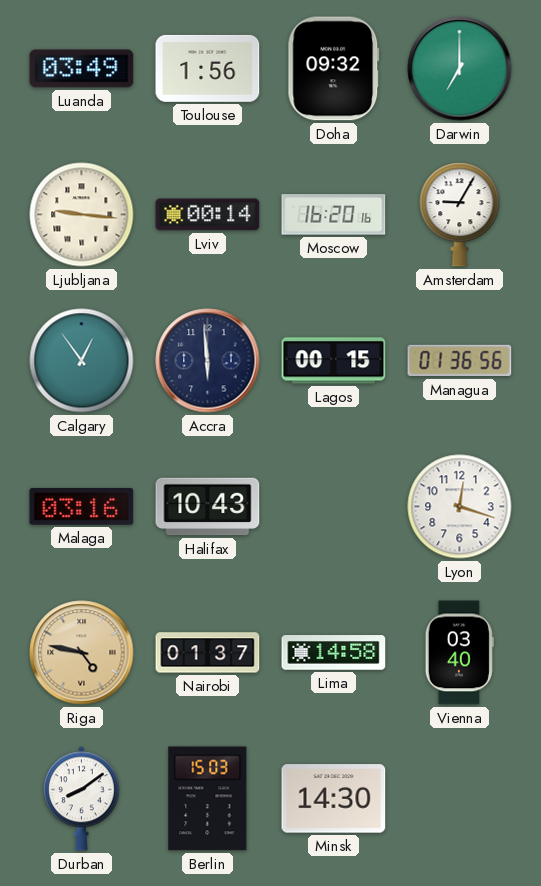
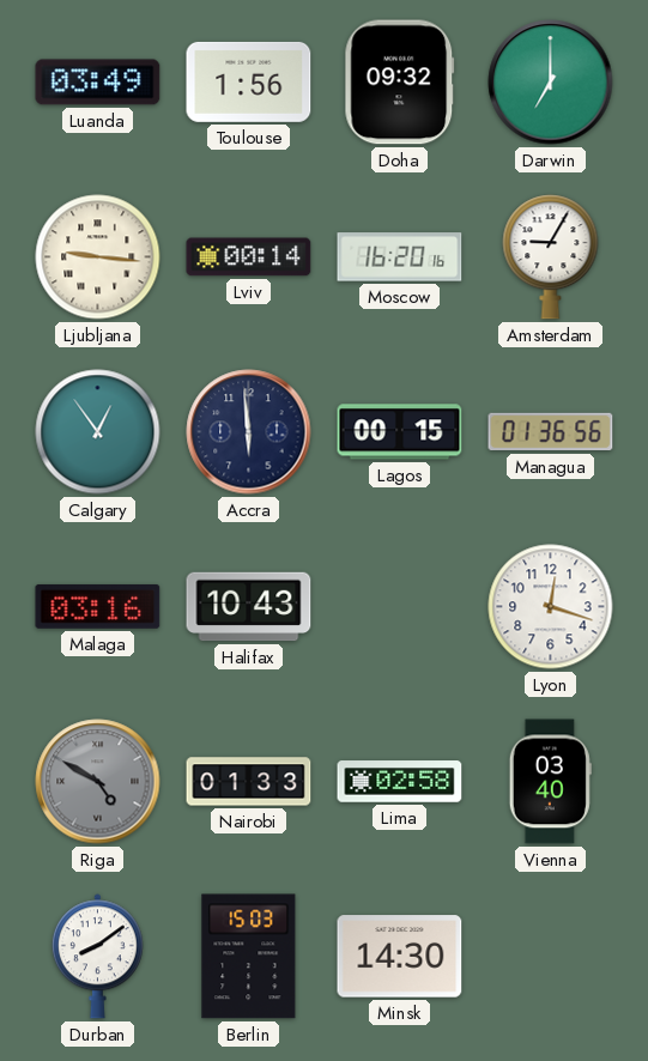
Riga: 4:47 -> 4:50
Riga dial: champagne -> grey
Nairobi: 01:37 -> 01:33
Lima: 14:58 -> 02:58
